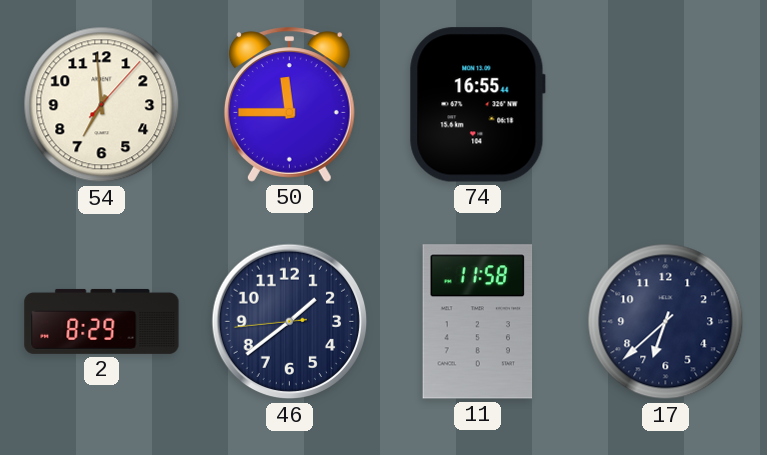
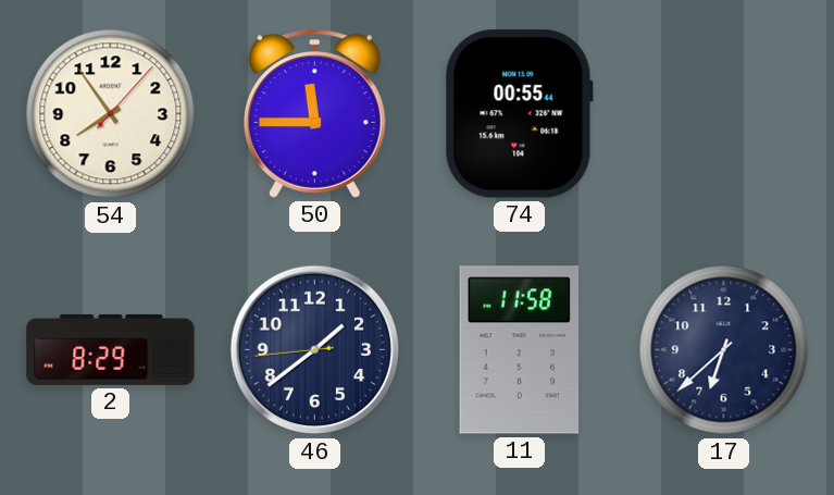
54: 6:59 -> 7:54
74: 16:55 -> 00:55
